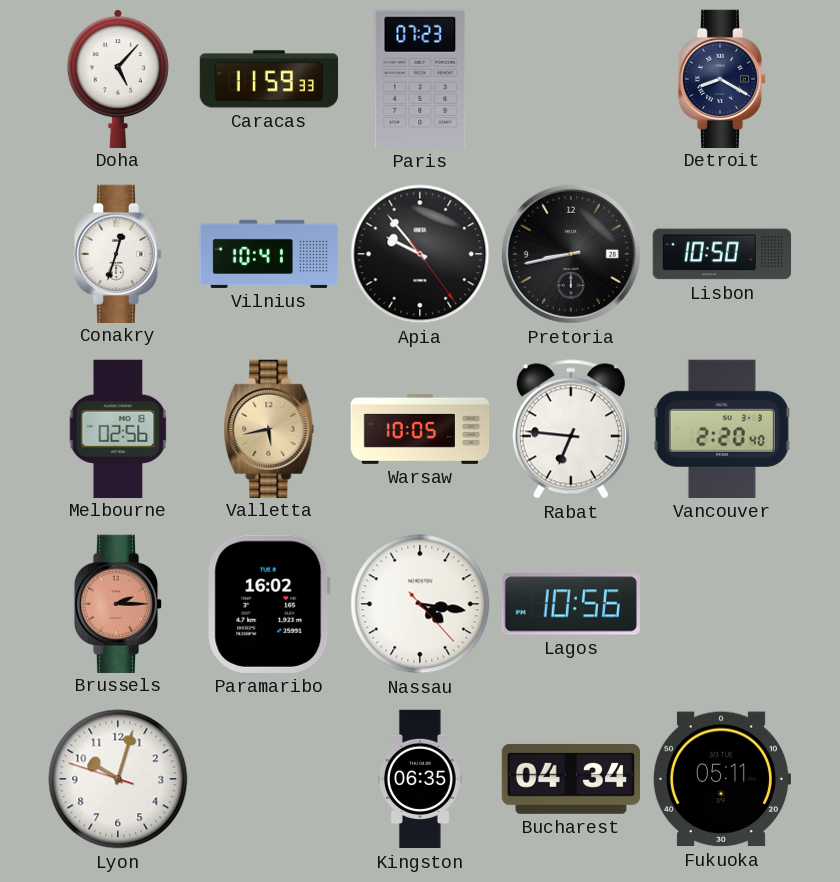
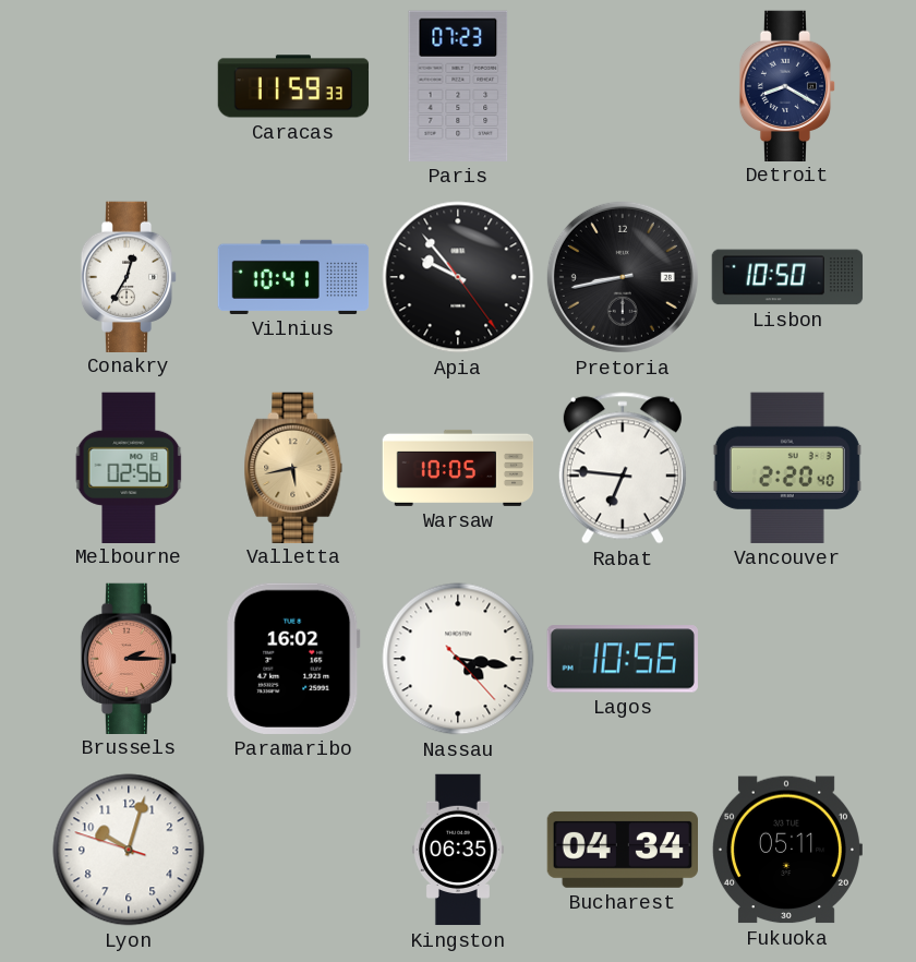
Doha: 5:07 -> none
Conakry: 12:33 -> 12:35
